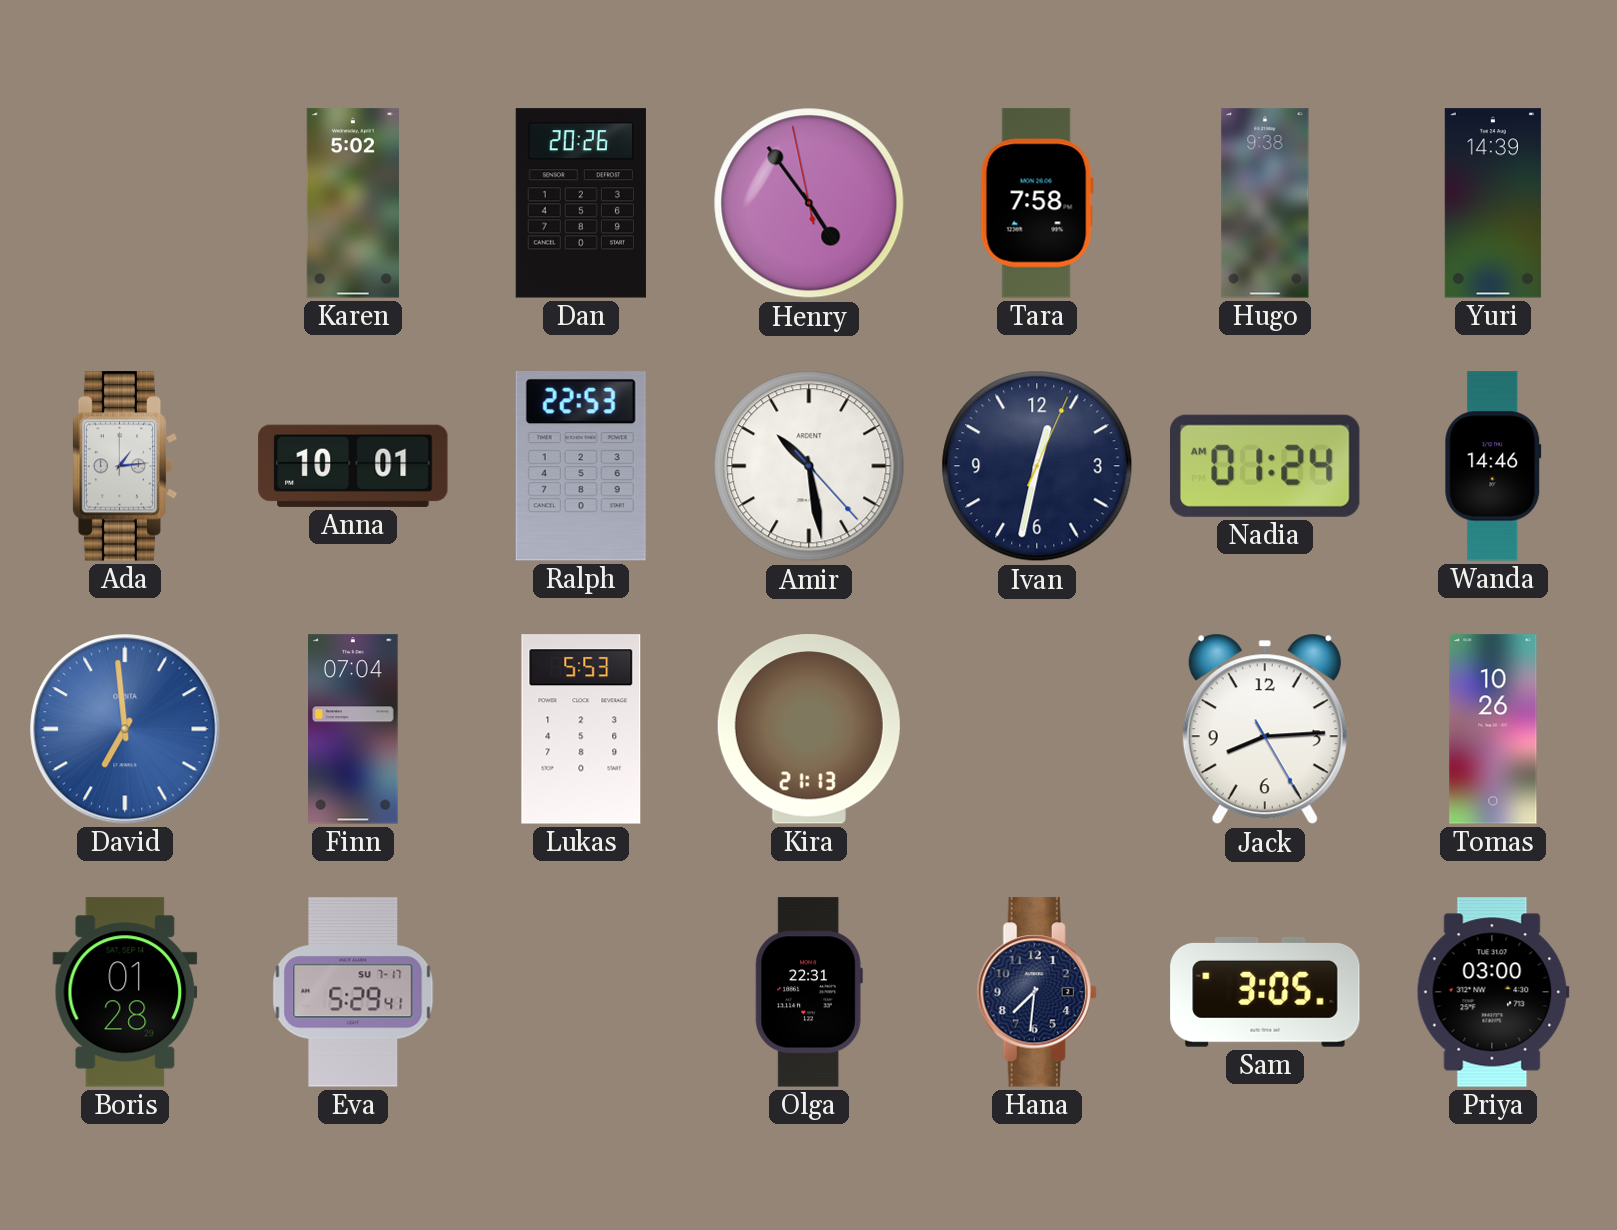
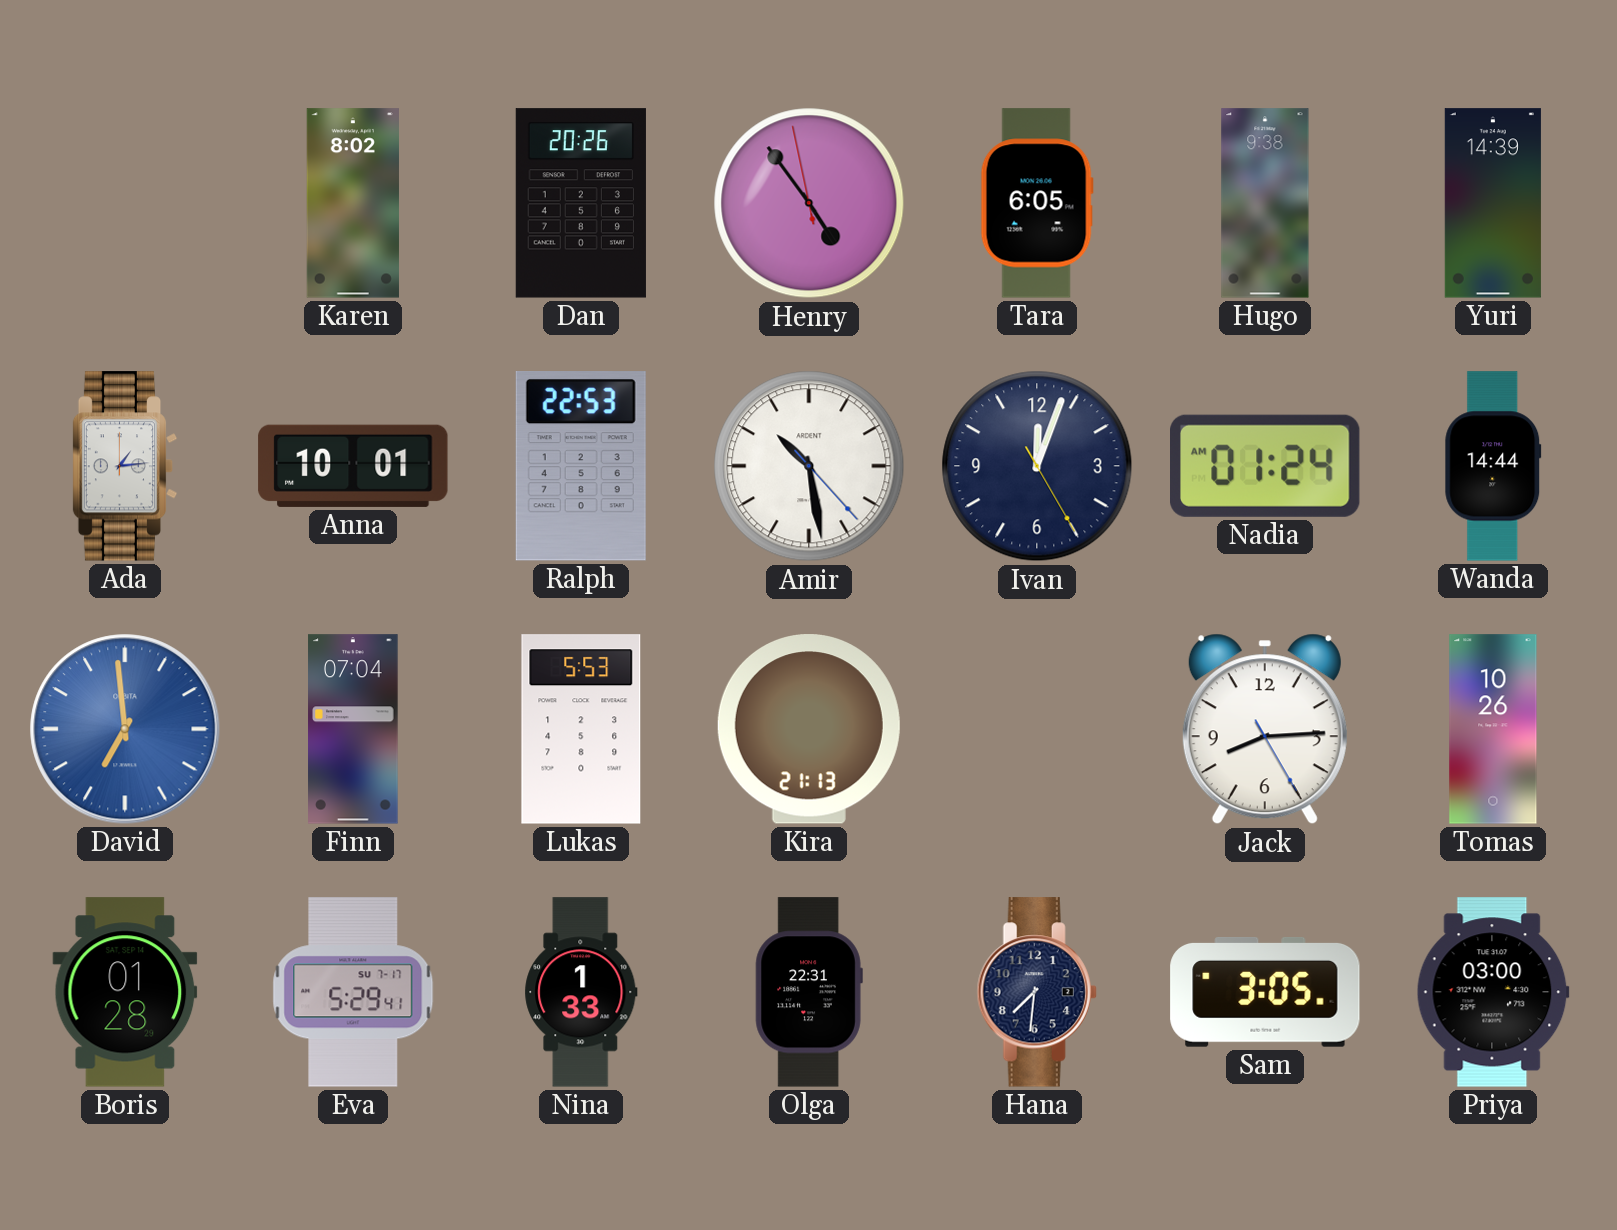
Karen: 5:02 -> 8:02
Tara: 7:58 -> 6:05
Ivan: 12:32 -> 12:03
Wanda: 14:46 -> 14:44
Nina: none -> 1:33
